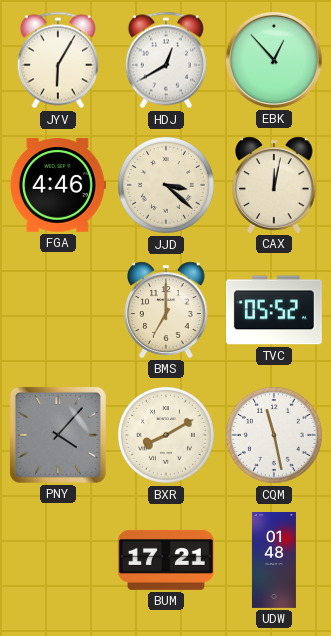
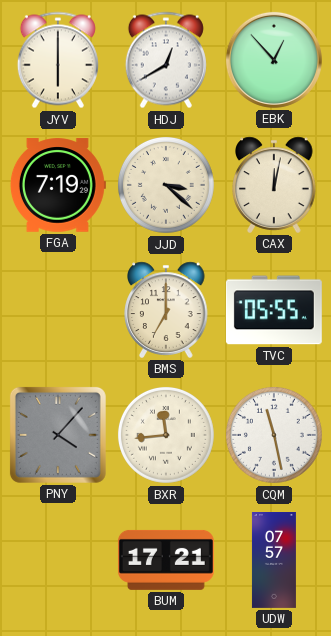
JYV: 6:05 -> 6:00
FGA: 4:46 -> 7:19
TVC: 05:52 -> 05:55
BXR: 8:10 -> 11:44
UDW: 01:48 -> 07:57
